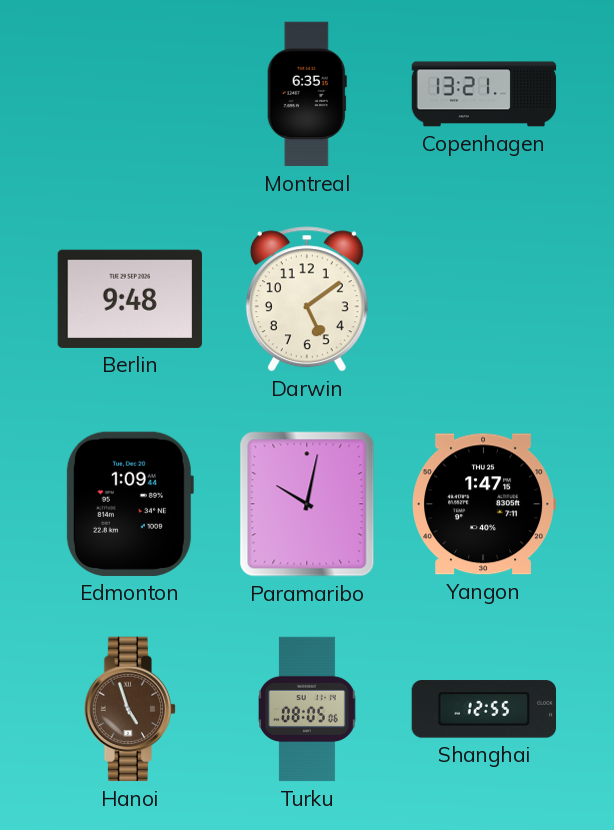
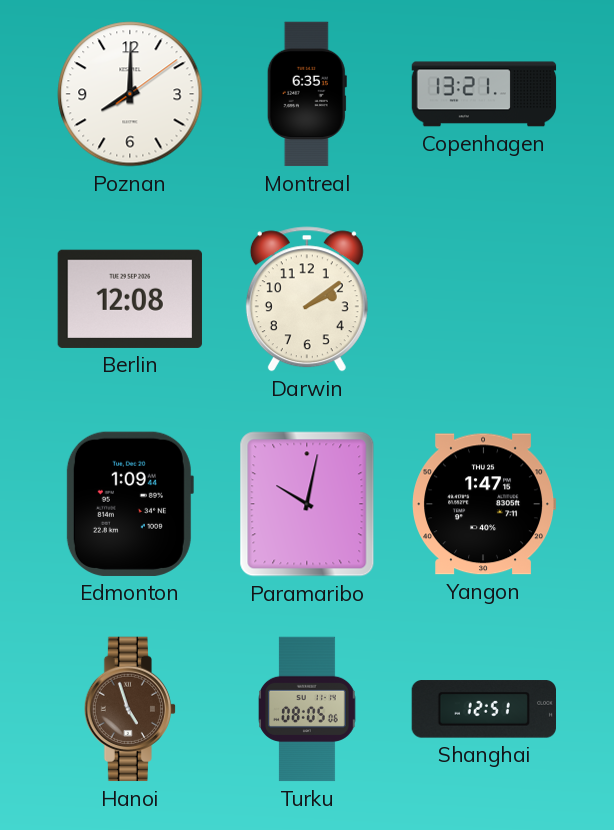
Poznan: none -> 8:00
Berlin: 9:48 -> 12:08
Darwin: 5:09 -> 2:09
Shanghai: 12:55 -> 12:51
